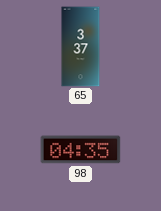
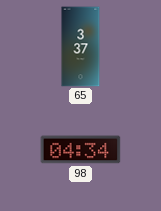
98: 04:35 -> 04:34
